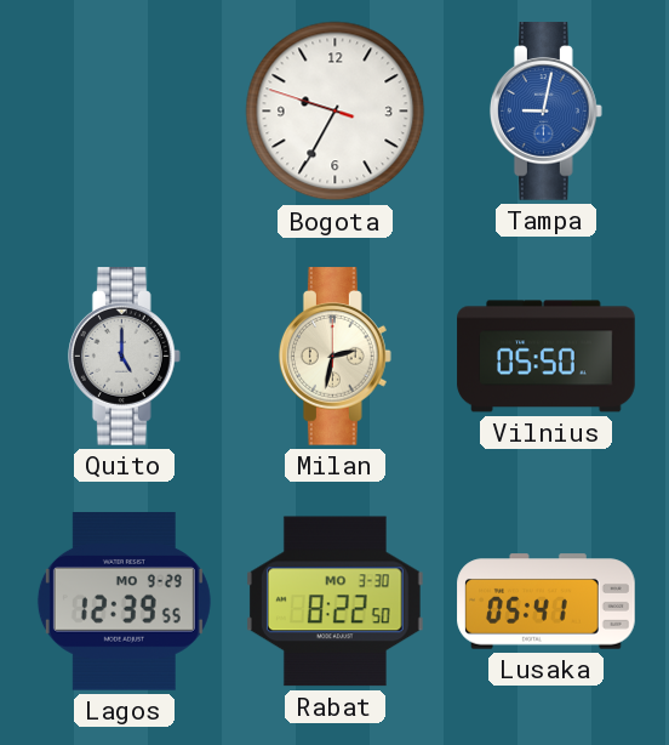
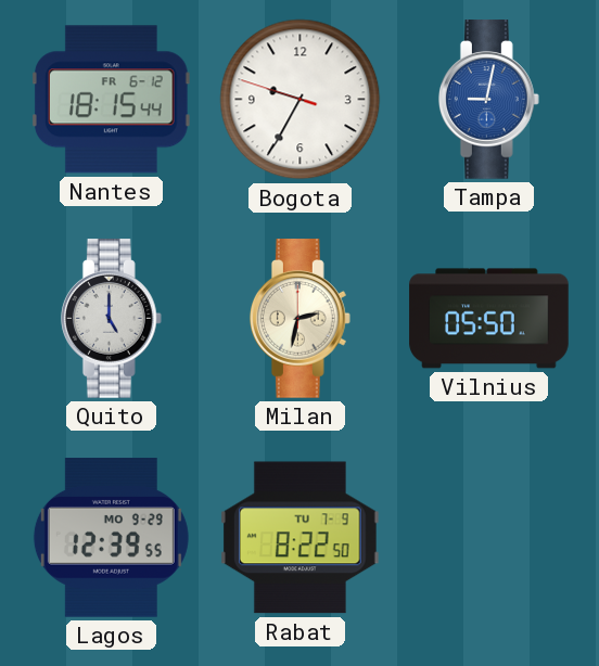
Nantes: none -> 18:15
Rabat date: MO 3-30 -> TU 7-9
Lusaka: 05:41 -> none
